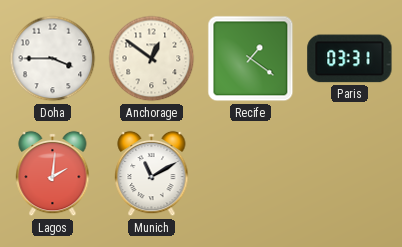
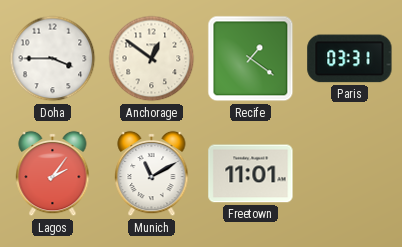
Lagos: 2:01 -> 2:06
Freetown: none -> 11:01
